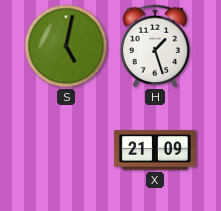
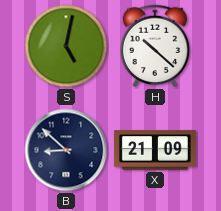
H: 1:27 -> 10:22
B: none -> 8:52
